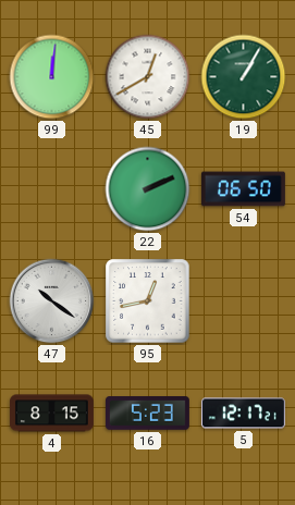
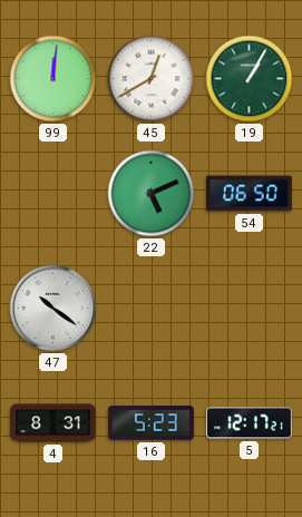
22: 2:11 -> 5:11
95: 12:43 -> none
4: 8:15 -> 8:31
